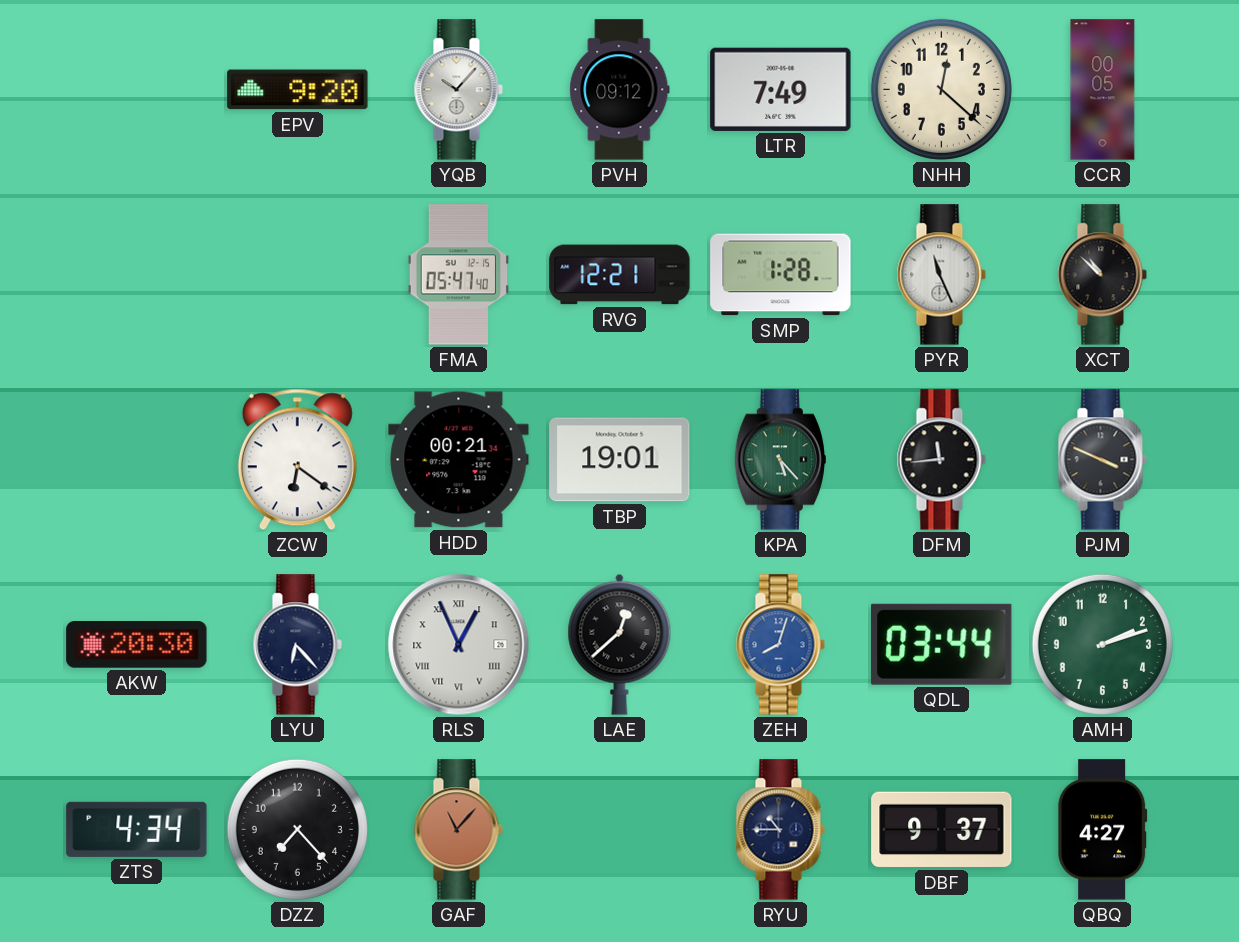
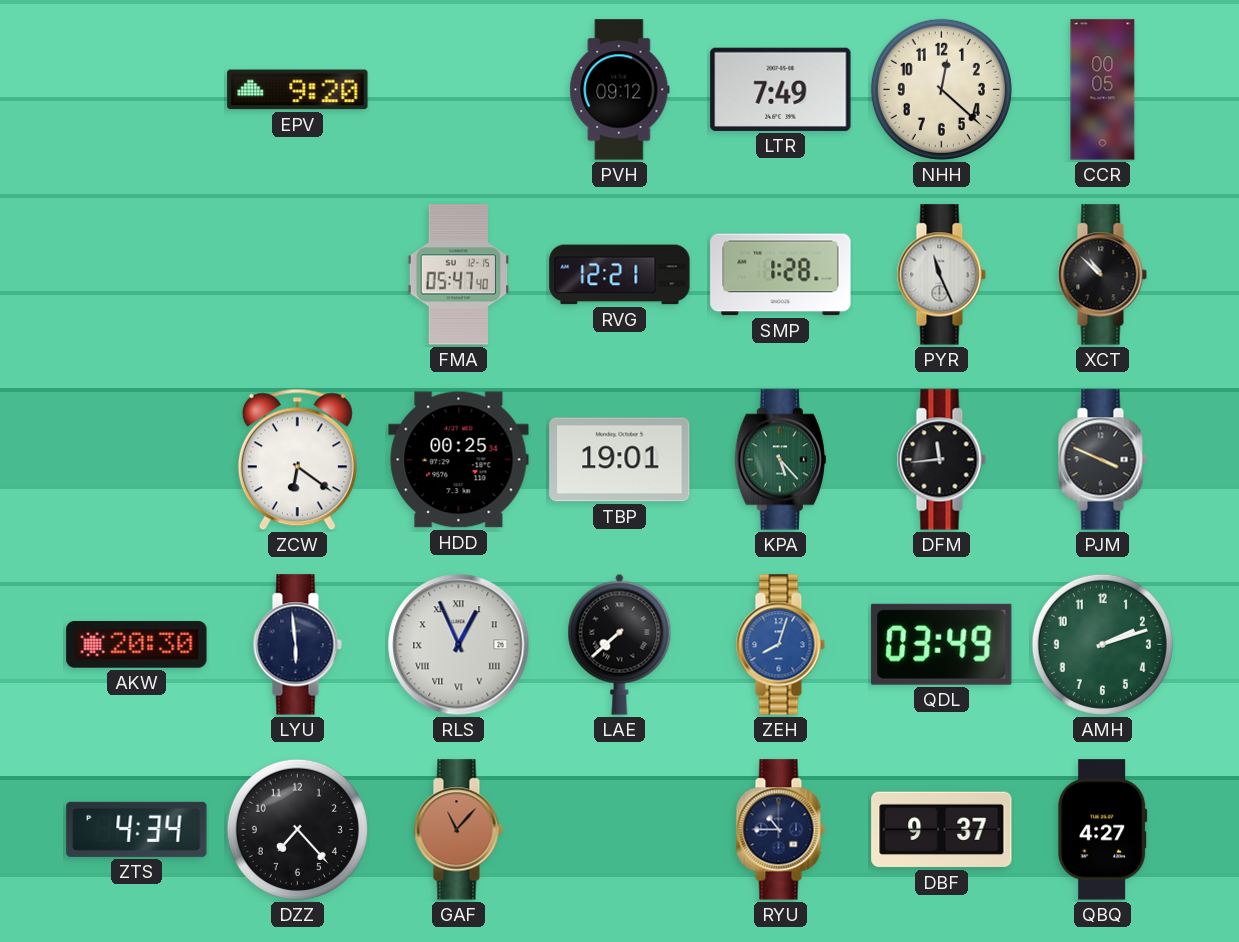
YQB: 10:07 -> none
HDD: 00:21 -> 00:25
LYU: 6:23 -> 5:59
LAE: 12:38 -> 7:38
QDL: 03:44 -> 03:49
